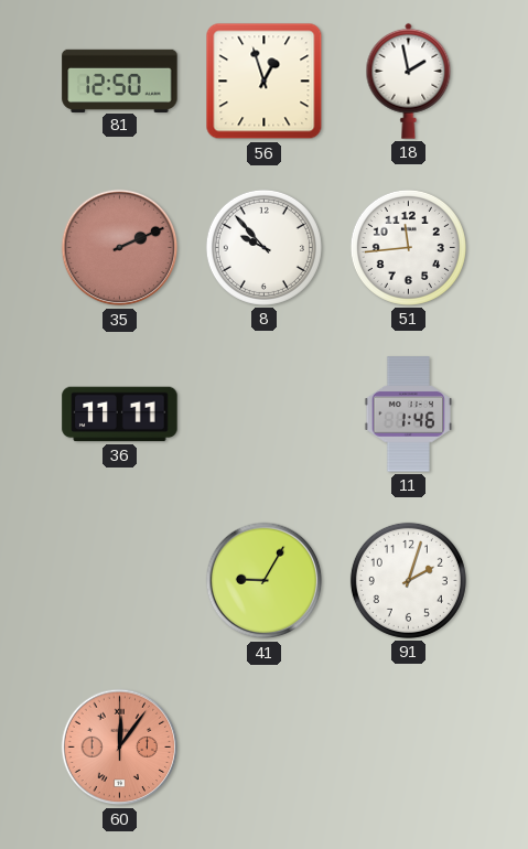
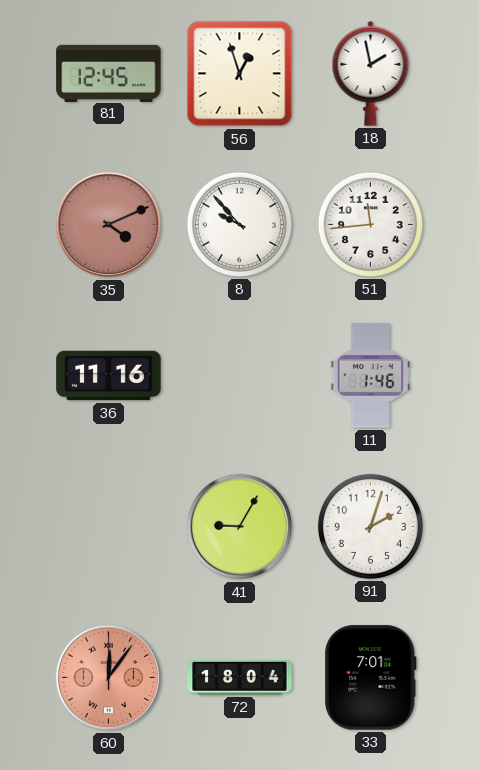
81: 12:50 -> 12:45
35: 2:11 -> 4:11
36: 11:11 -> 11:16
72: none -> 18:04
33: none -> 7:01
